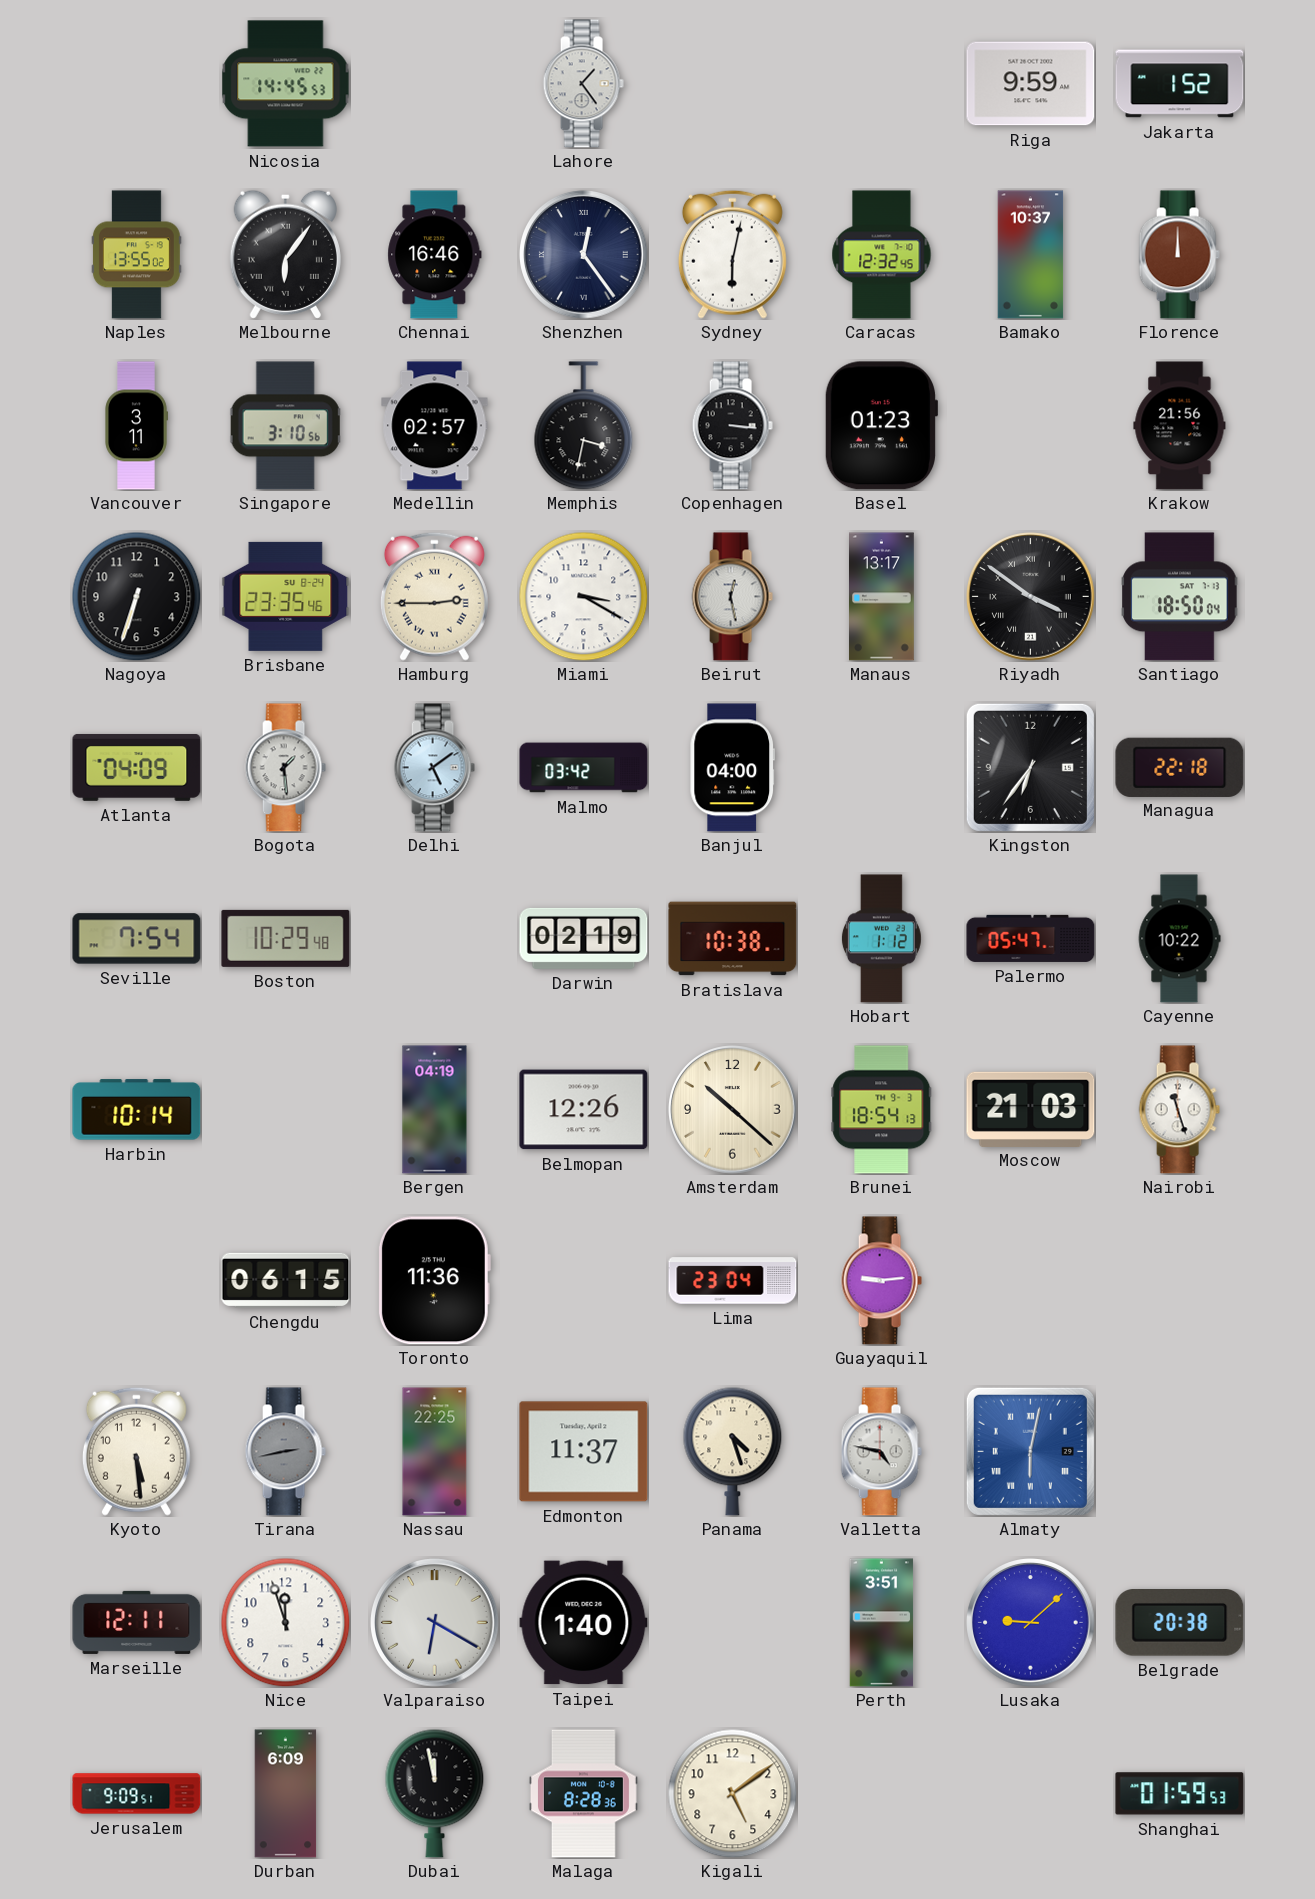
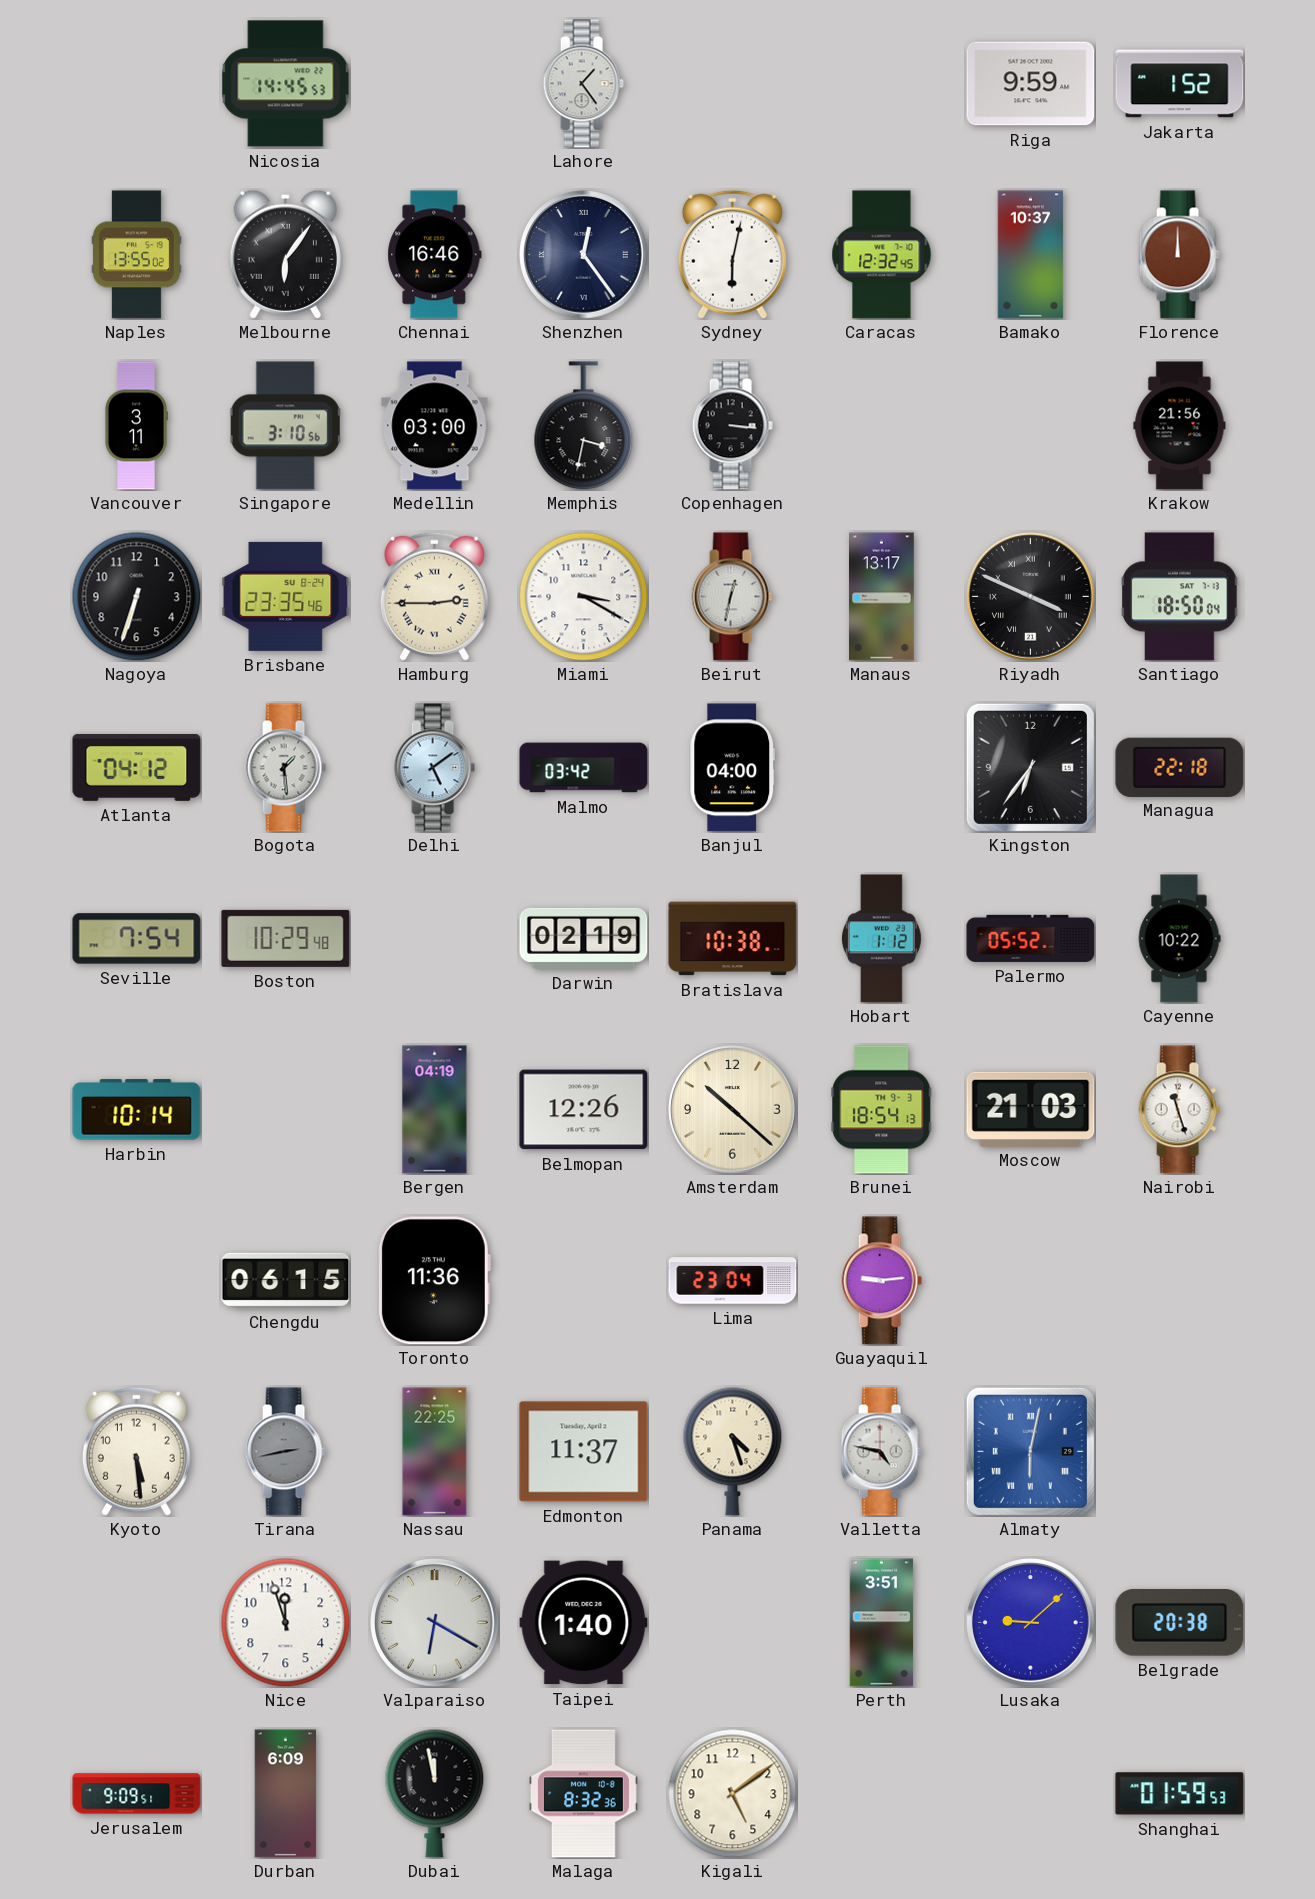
Medellin: 02:57 -> 03:00
Basel: 01:23 -> none
Beirut: 12:28 -> 12:32
Riyadh: 3:51 -> 3:49
Atlanta: 04:09 -> 04:12
Palermo: 05:47 -> 05:52
Marseille: 12:11 -> none
Malaga: 8:28 -> 8:32
